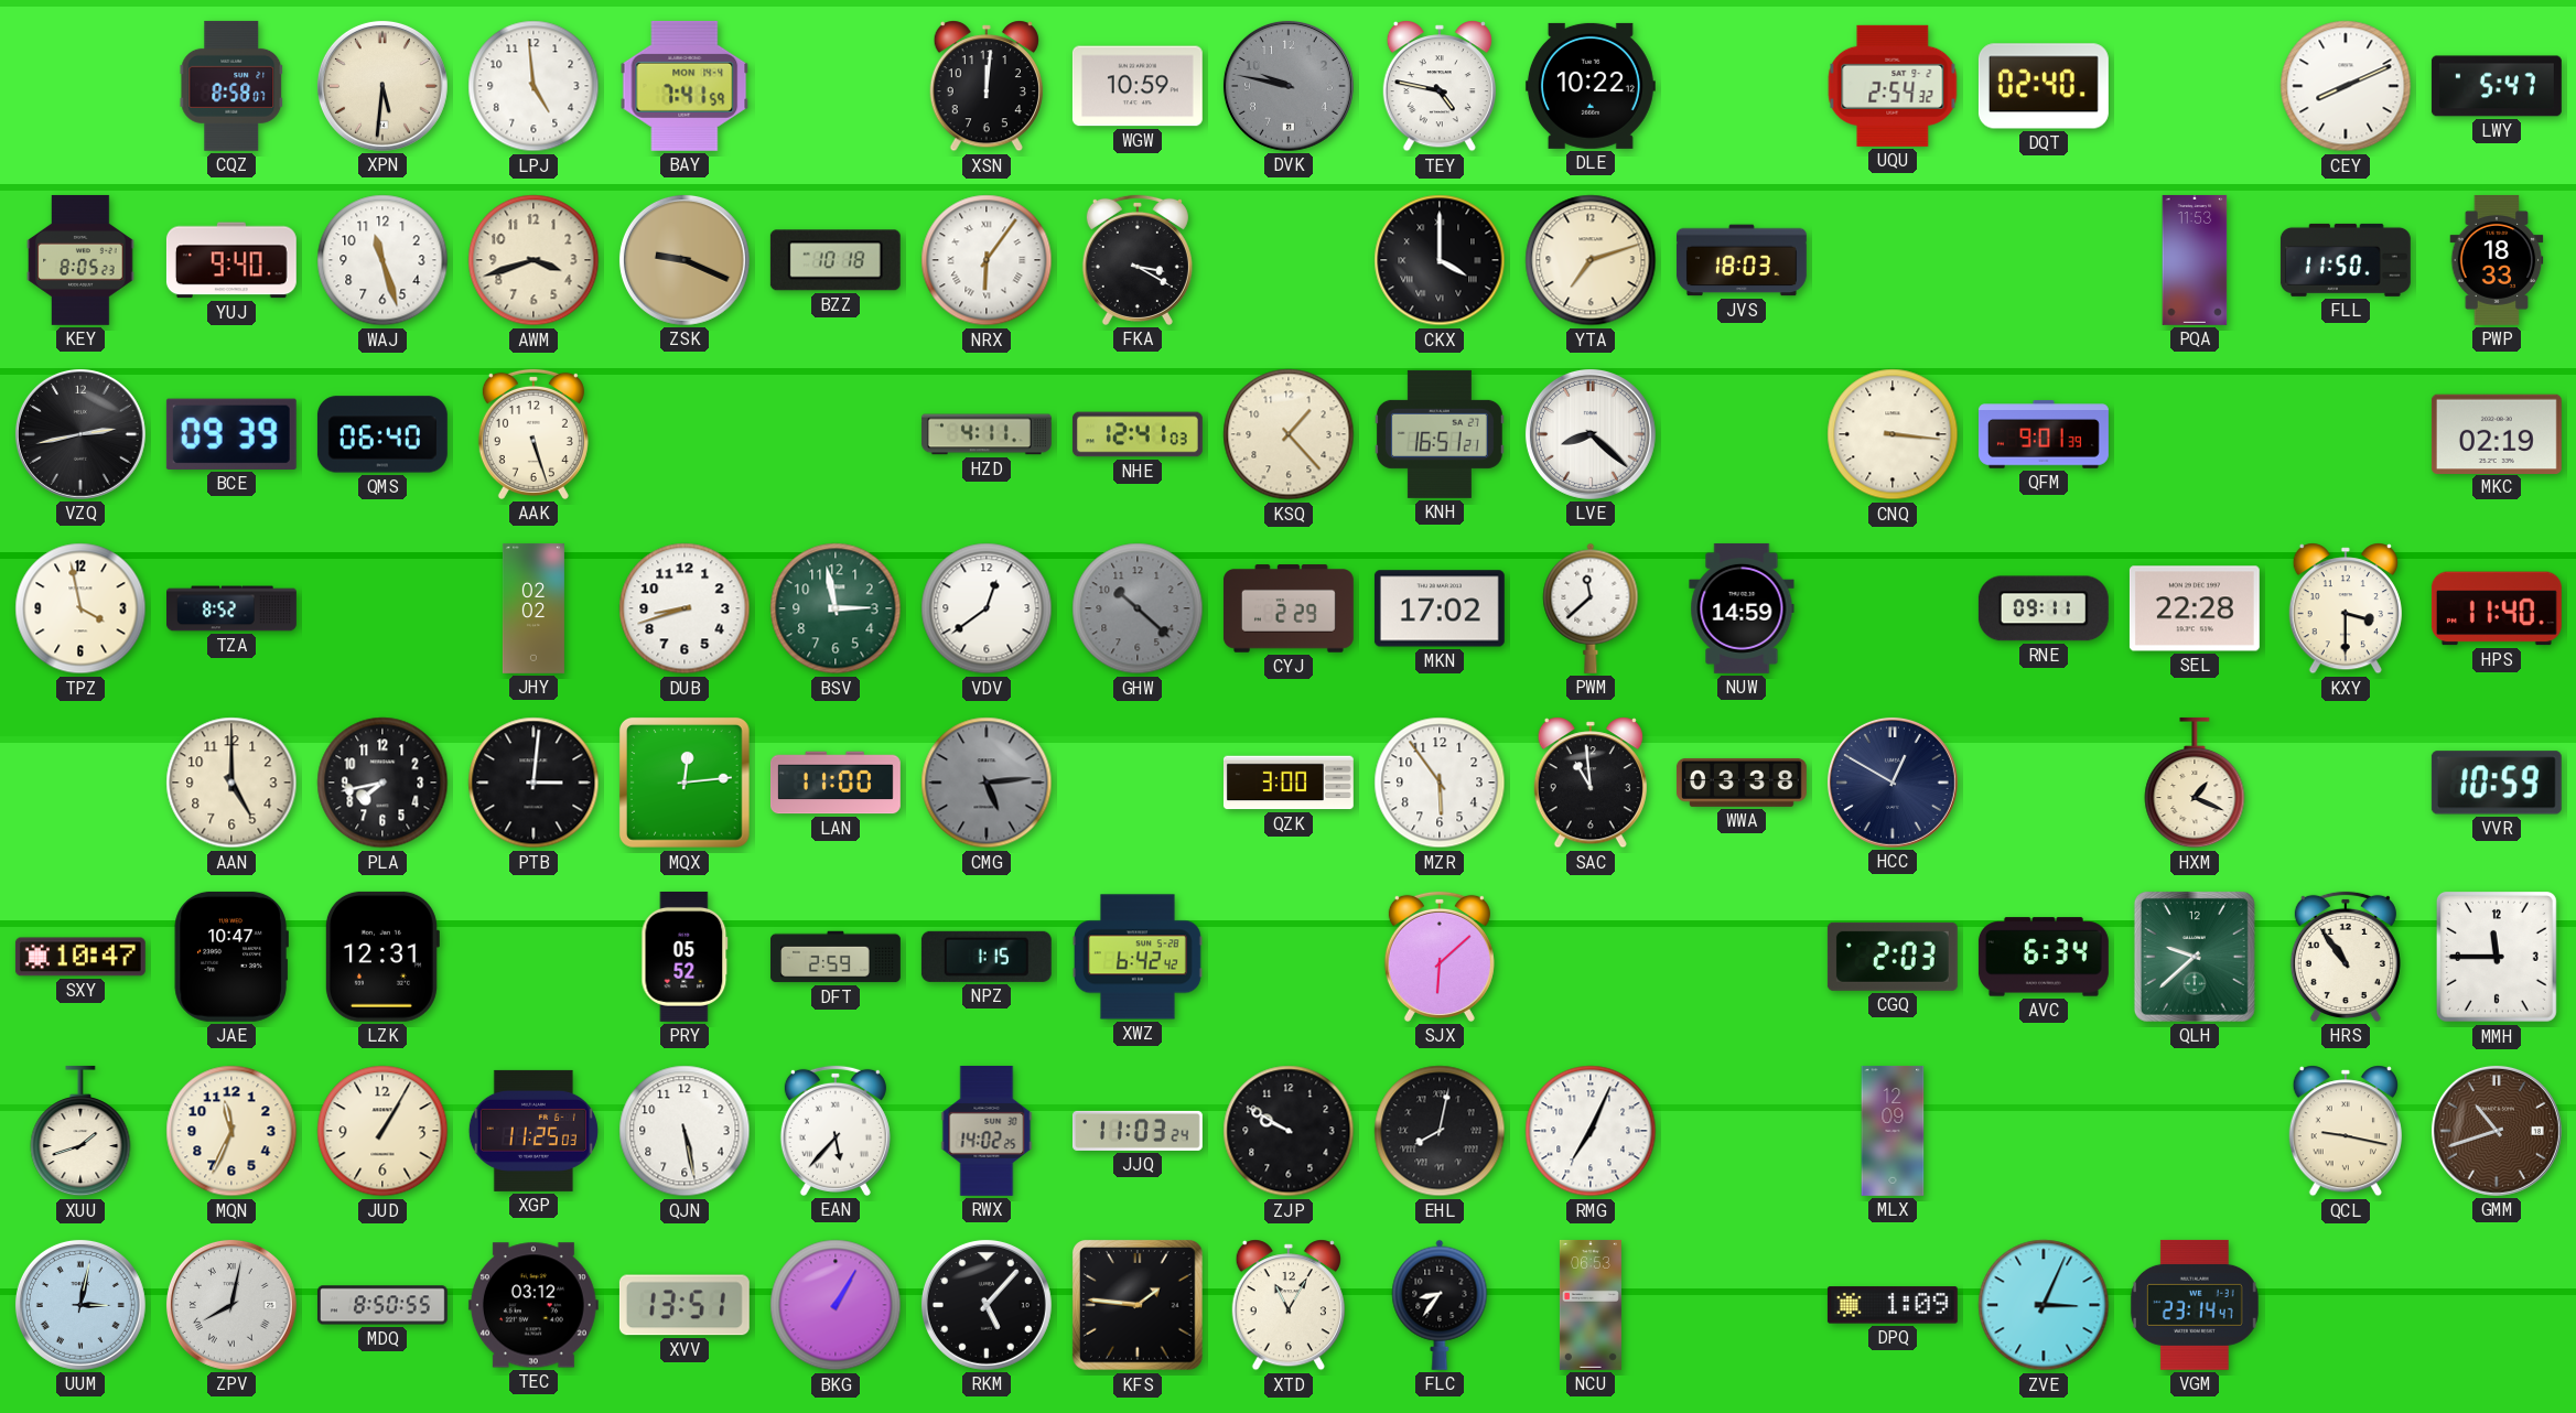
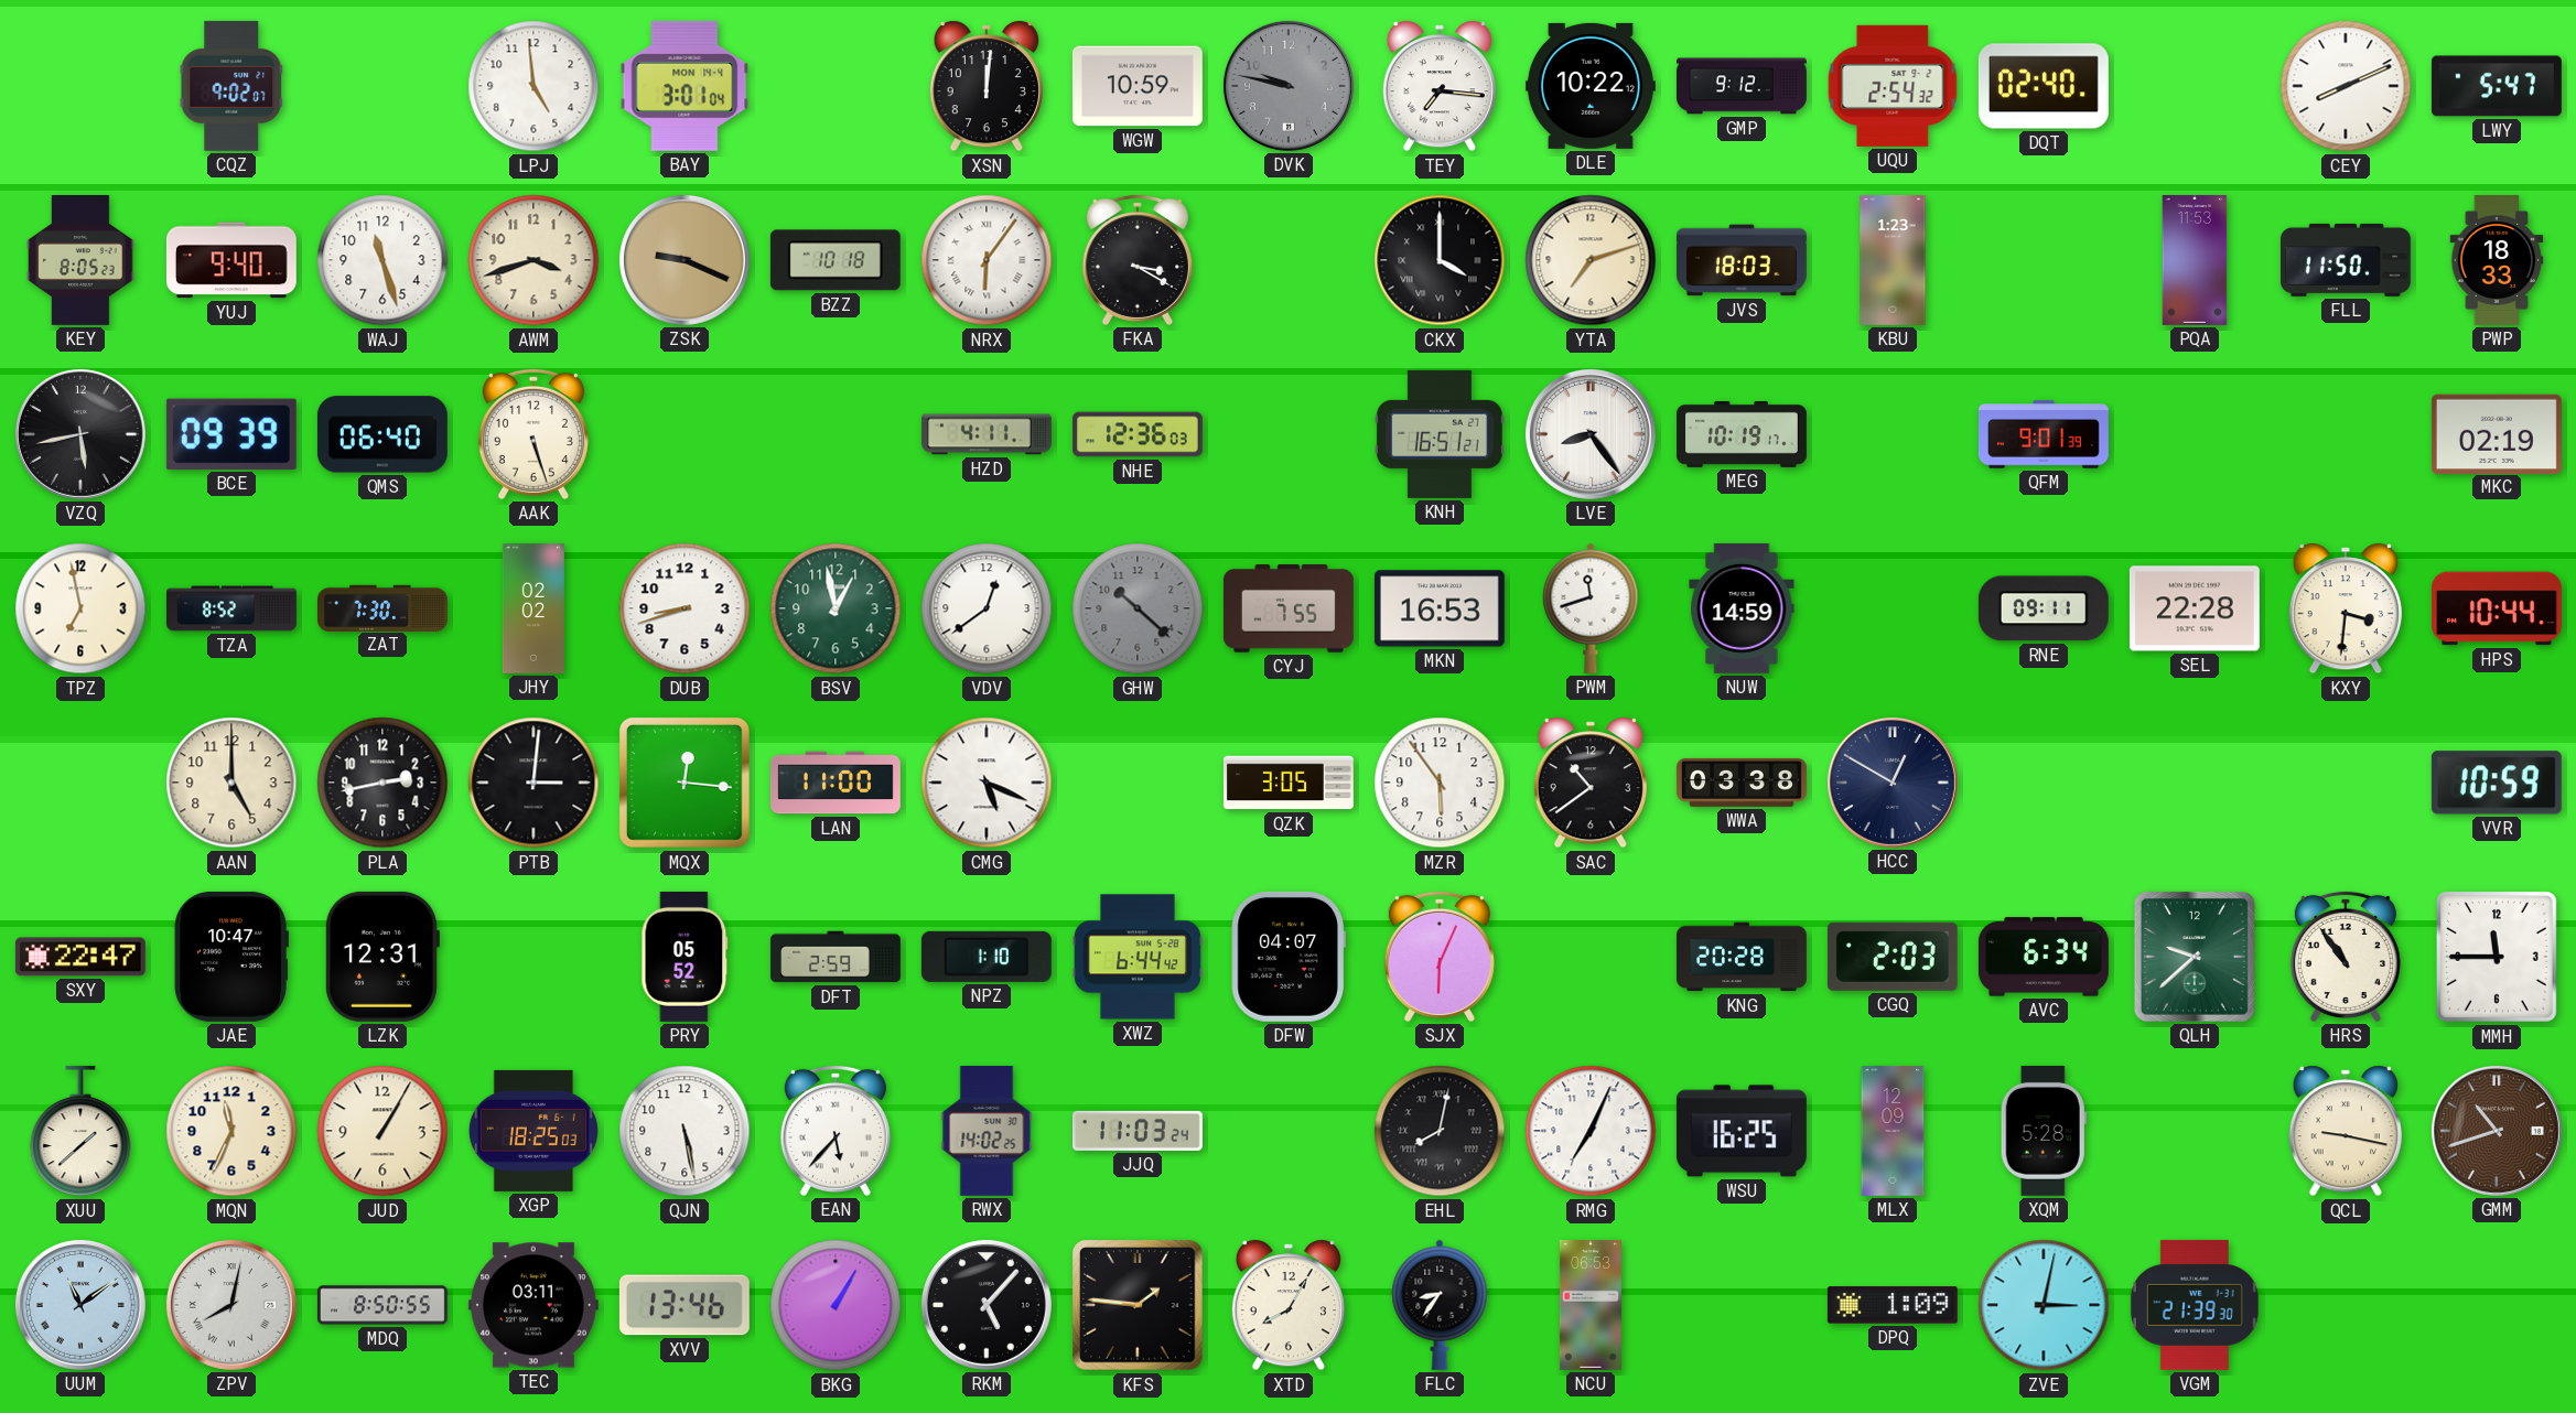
CQZ: 8:58 -> 9:02
XPN: 5:31 -> none
BAY: 7:41 -> 3:01
TEY: 4:47 -> 7:16
GMP: none -> 9:12
KBU: none -> 1:23
VZQ: 2:43 -> 5:43
NHE: 12:41 -> 12:36
KSQ: 1:23 -> none
LVE: 8:22 -> 8:24
MEG: none -> 10:19
CNQ: 3:16 -> none
TPZ: 3:58 -> 6:58
ZAT: none -> 7:30
BSV: 2:58 -> 12:58
CYJ: 2:29 -> 7:55
MKN: 17:02 -> 16:53
PWM: 11:38 -> 11:42
KXY: 3:30 -> 3:31
HPS: 11:40 -> 10:44
PLA: 7:43 -> 2:43
MQX: 12:14 -> 12:16
CMG: 5:14 -> 5:19
CMG dial: grey -> white
QZK: 3:00 -> 3:05
SAC: 10:59 -> 10:39
HXM: 1:19 -> none
SXY: 10:47 -> 22:47
NPZ: 1:15 -> 1:10
XWZ: 6:42 -> 6:44
DFW: none -> 04:07
SJX: 6:08 -> 6:04
KNG: none -> 20:28
XUU: 1:42 -> 1:38
XGP: 11:25 -> 18:25
ZJP: 9:50 -> none
WSU: none -> 16:25
XQM: none -> 5:28
UUM: 3:02 -> 11:09
TEC: 03:12 -> 03:11
XVV: 13:51 -> 13:46
XTD: 11:05 -> 8:05
ZVE: 3:04 -> 3:02
VGM: 23:14 -> 21:39
